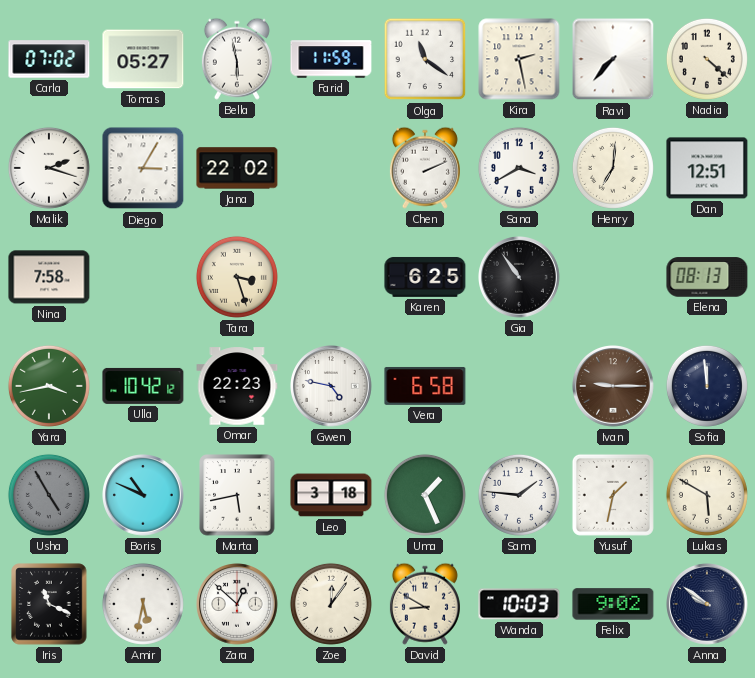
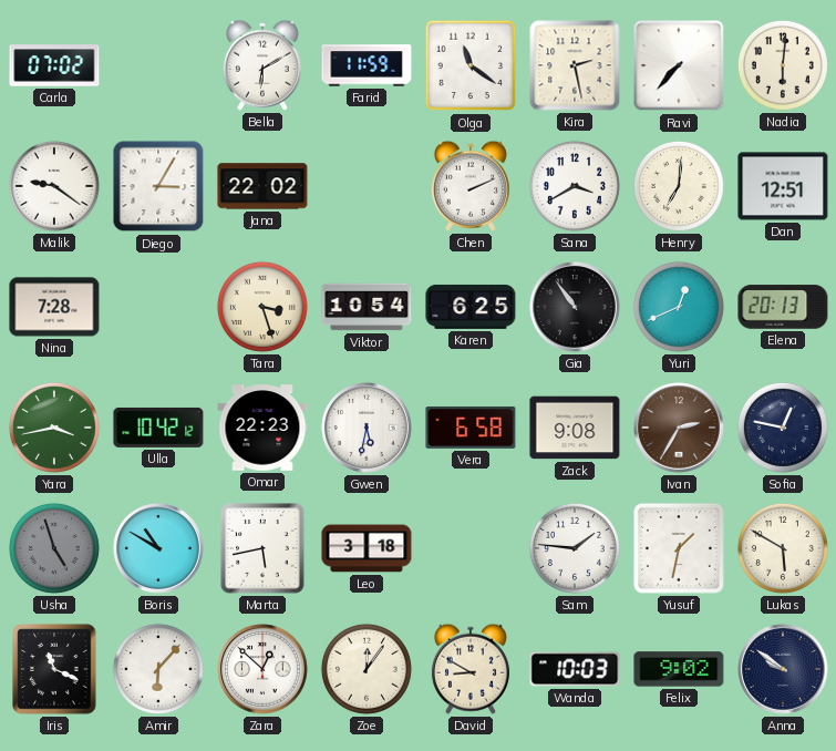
Tomas: 05:27 -> none
Bella: 5:58 -> 6:10
Nadia: 4:22 -> 6:01
Malik: 2:18 -> 9:21
Nina: 7:58 -> 7:28
Viktor: none -> 10:54
Yuri: none -> 12:41
Elena: 08:13 -> 20:13
Gwen: 4:47 -> 5:32
Zack: none -> 9:08
Ivan: 9:15 -> 2:35
Sofia: 11:59 -> 12:47
Usha: 4:55 -> 4:57
Boris: 10:49 -> 10:50
Uma: 1:26 -> none
Amir: 5:32 -> 6:07
